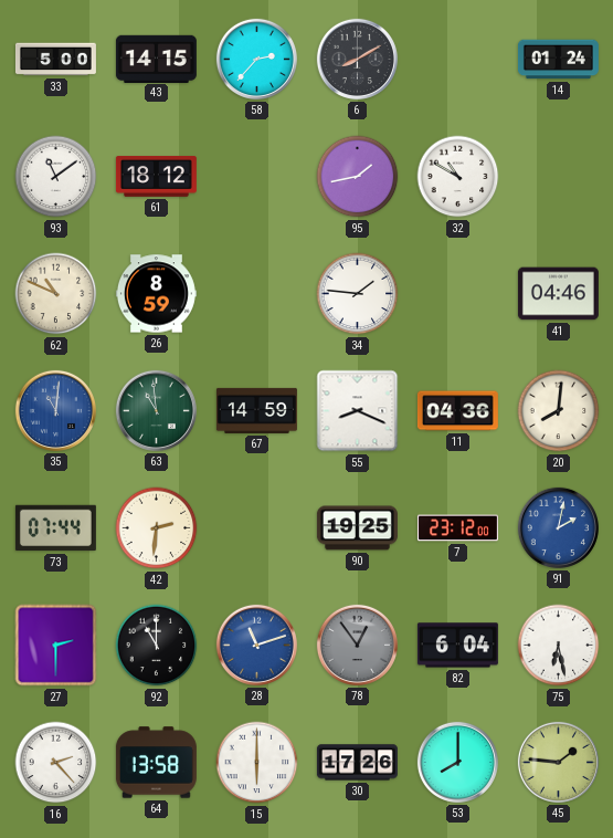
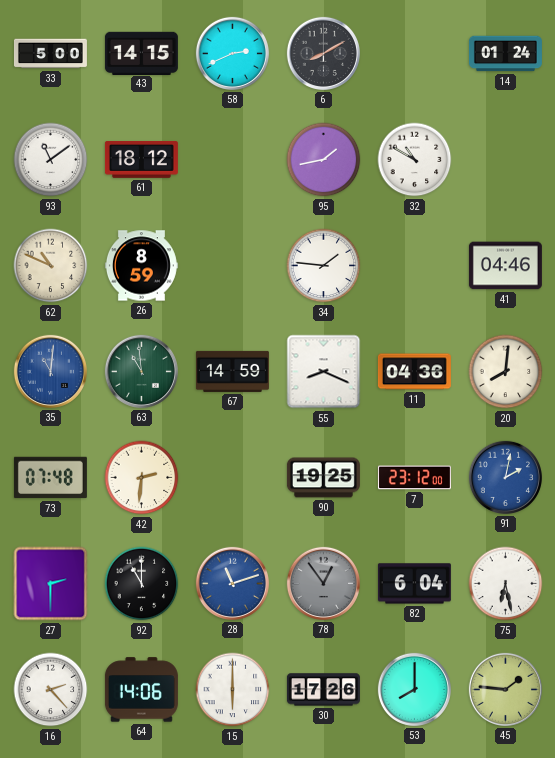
58: 2:37 -> 2:41
73: 07:44 -> 07:48
64: 13:58 -> 14:06
